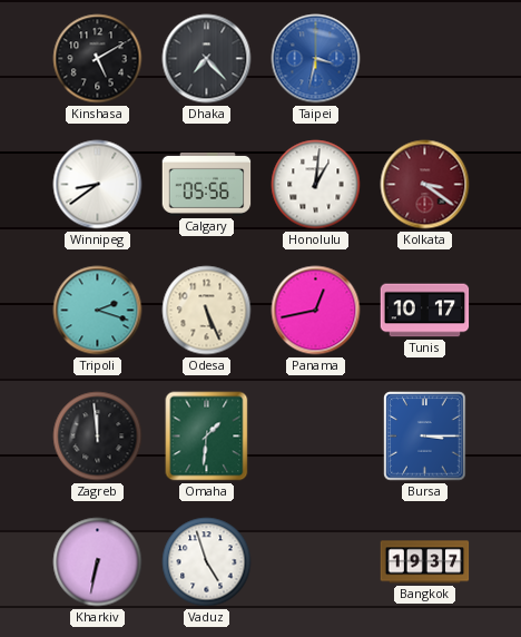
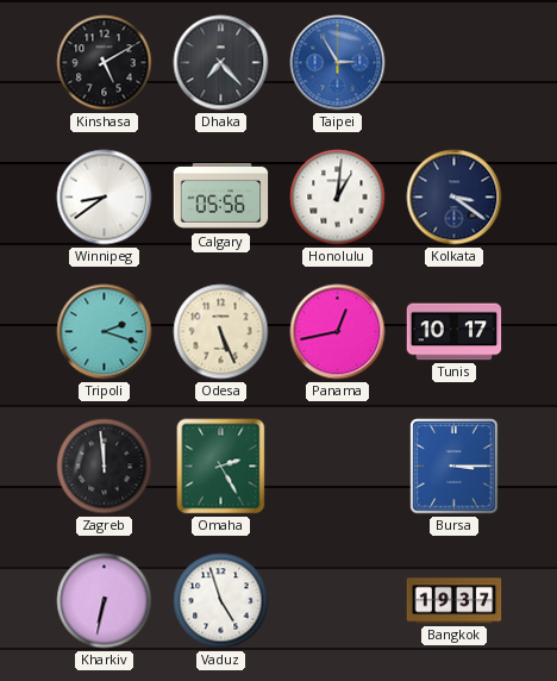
Taipei: 3:32 -> 2:55
Kolkata dial: burgundy -> navy
Omaha: 1:31 -> 2:25
